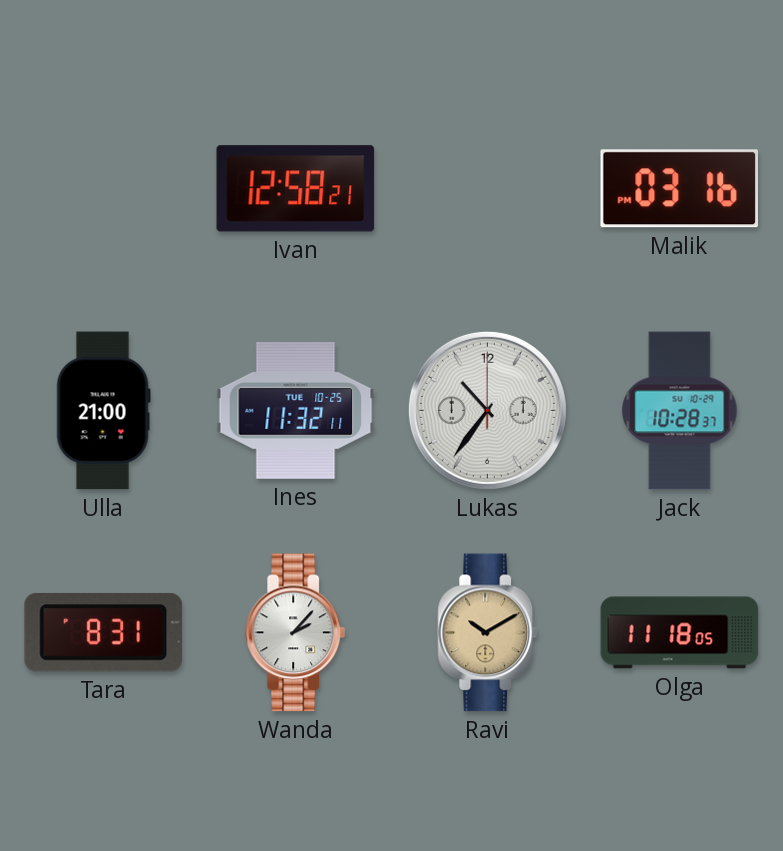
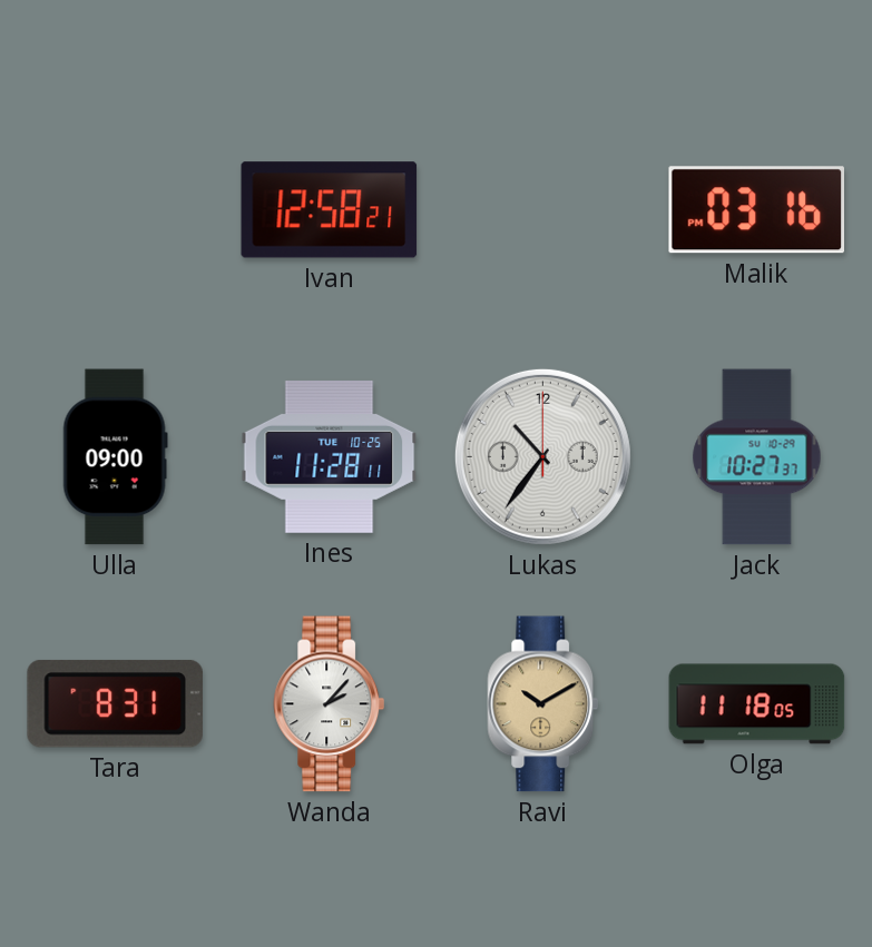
Ulla: 21:00 -> 09:00
Ines: 11:32 -> 11:28
Jack: 10:28 -> 10:27
